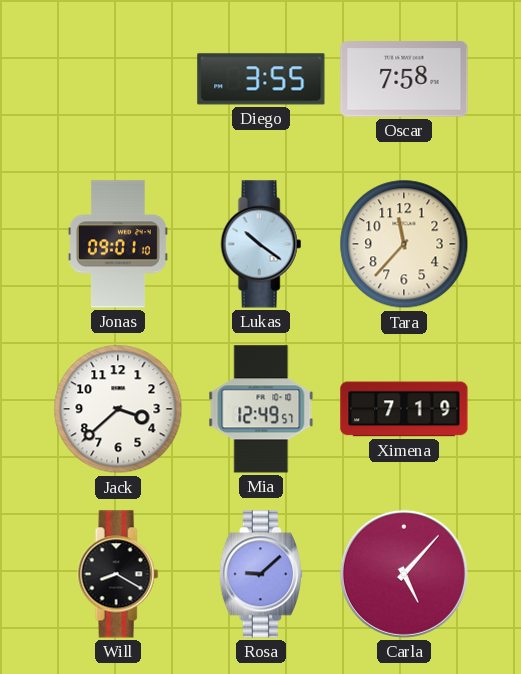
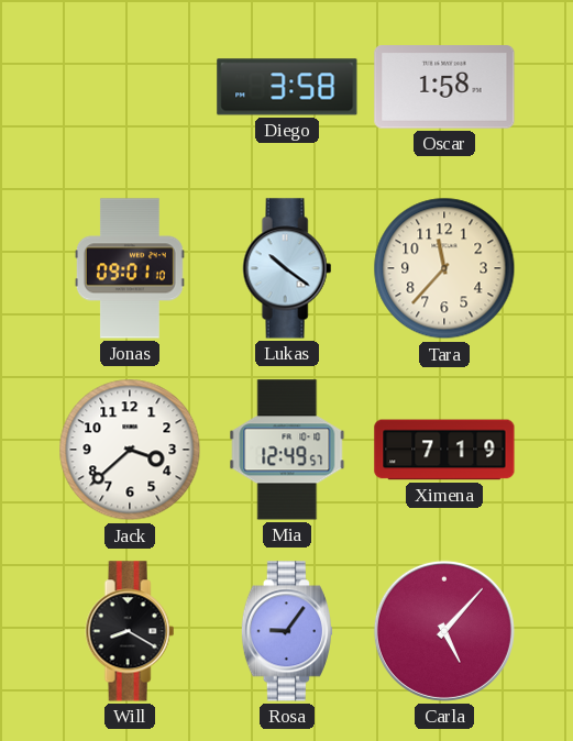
Diego: 3:55 -> 3:58
Oscar: 7:58 -> 1:58
Rosa: 9:08 -> 9:06
